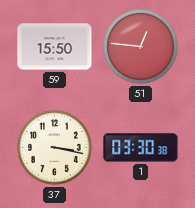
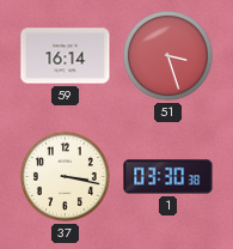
59: 15:50 -> 16:14
51: 12:46 -> 3:27
